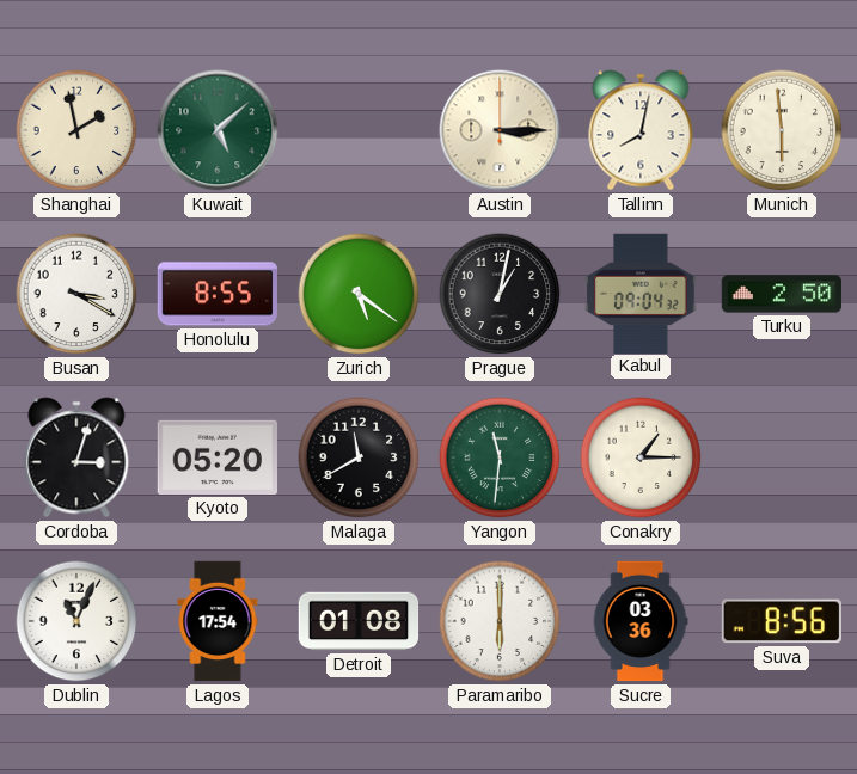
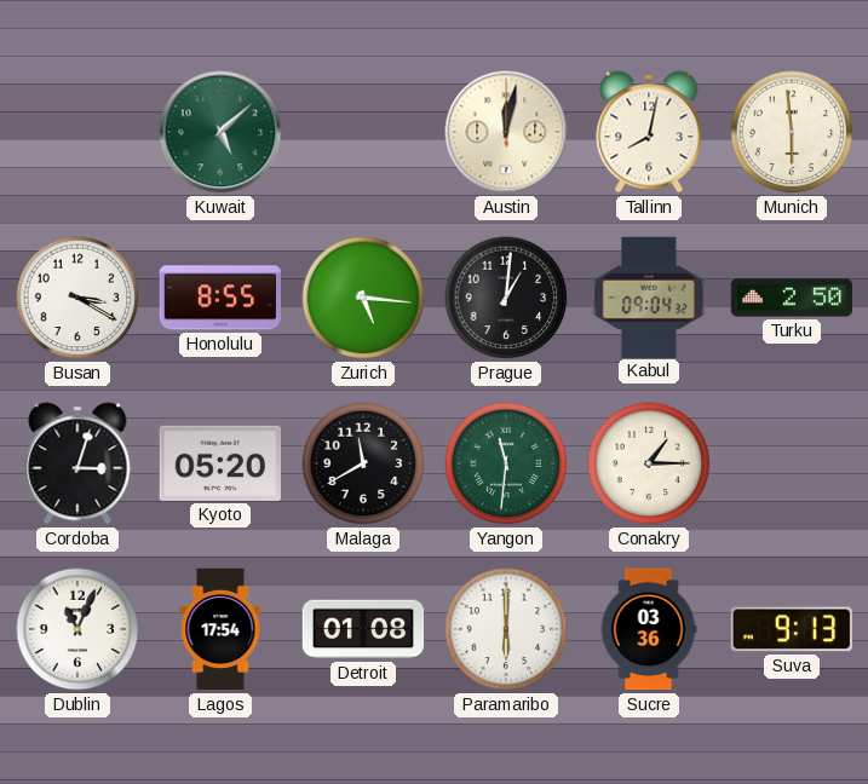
Shanghai: 1:58 -> none
Austin: 3:15 -> 12:02
Zurich: 5:21 -> 5:16
Prague: 1:02 -> 1:01
Suva: 8:56 -> 9:13
